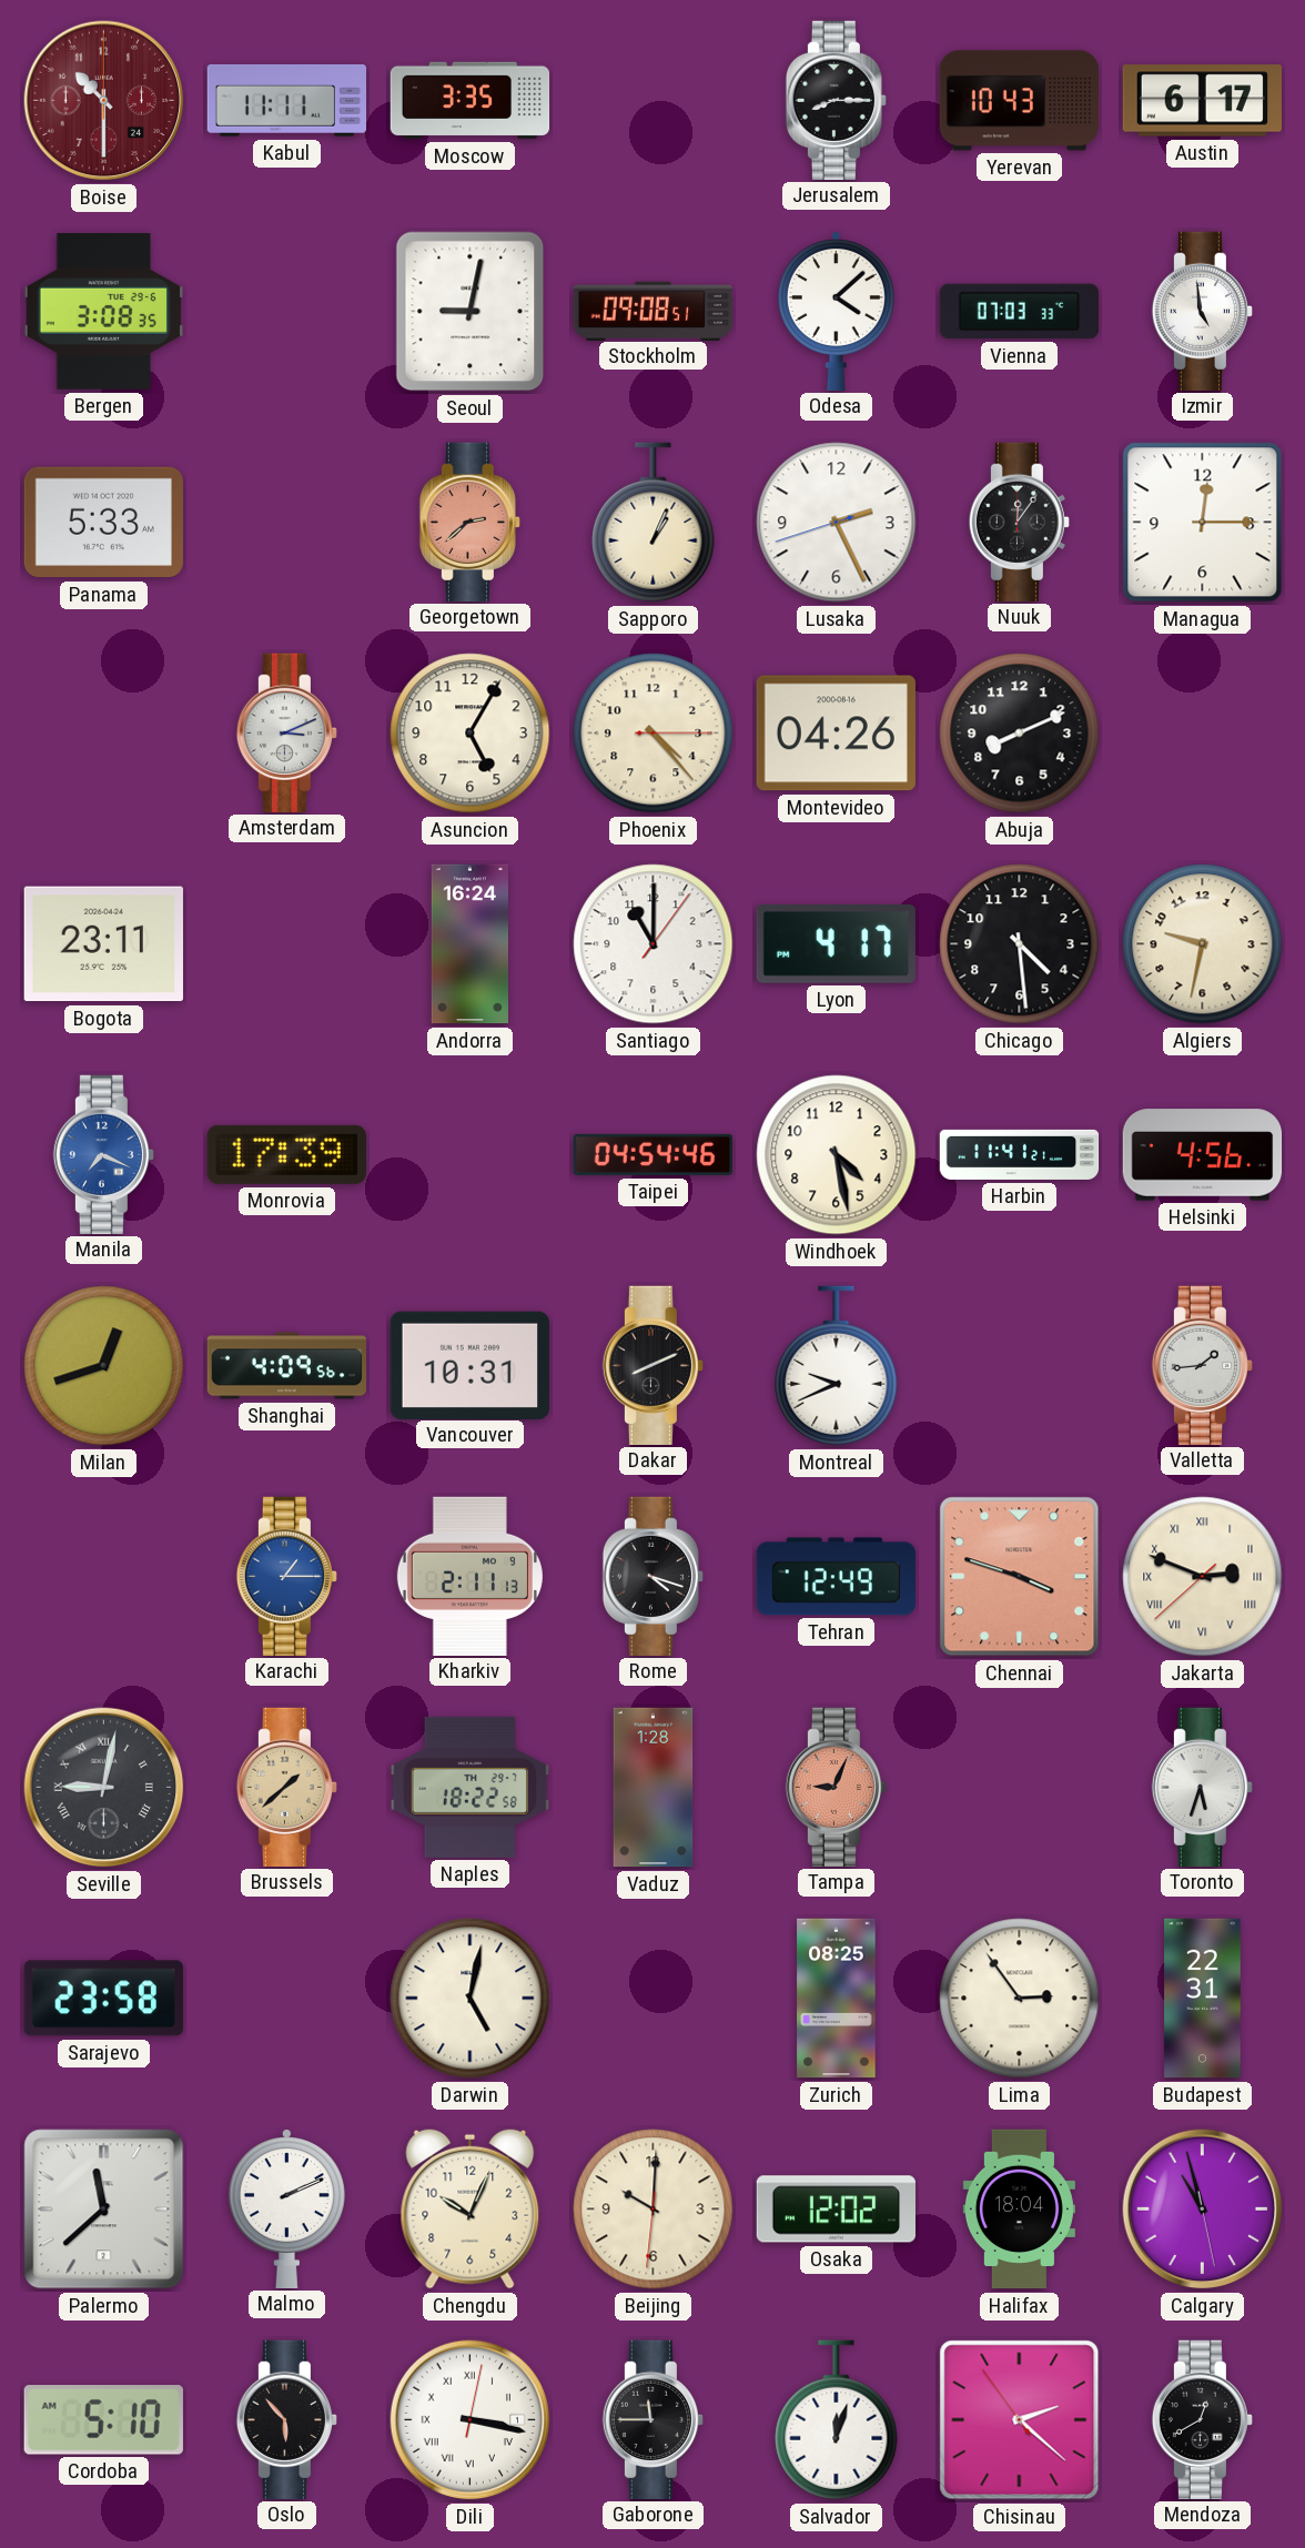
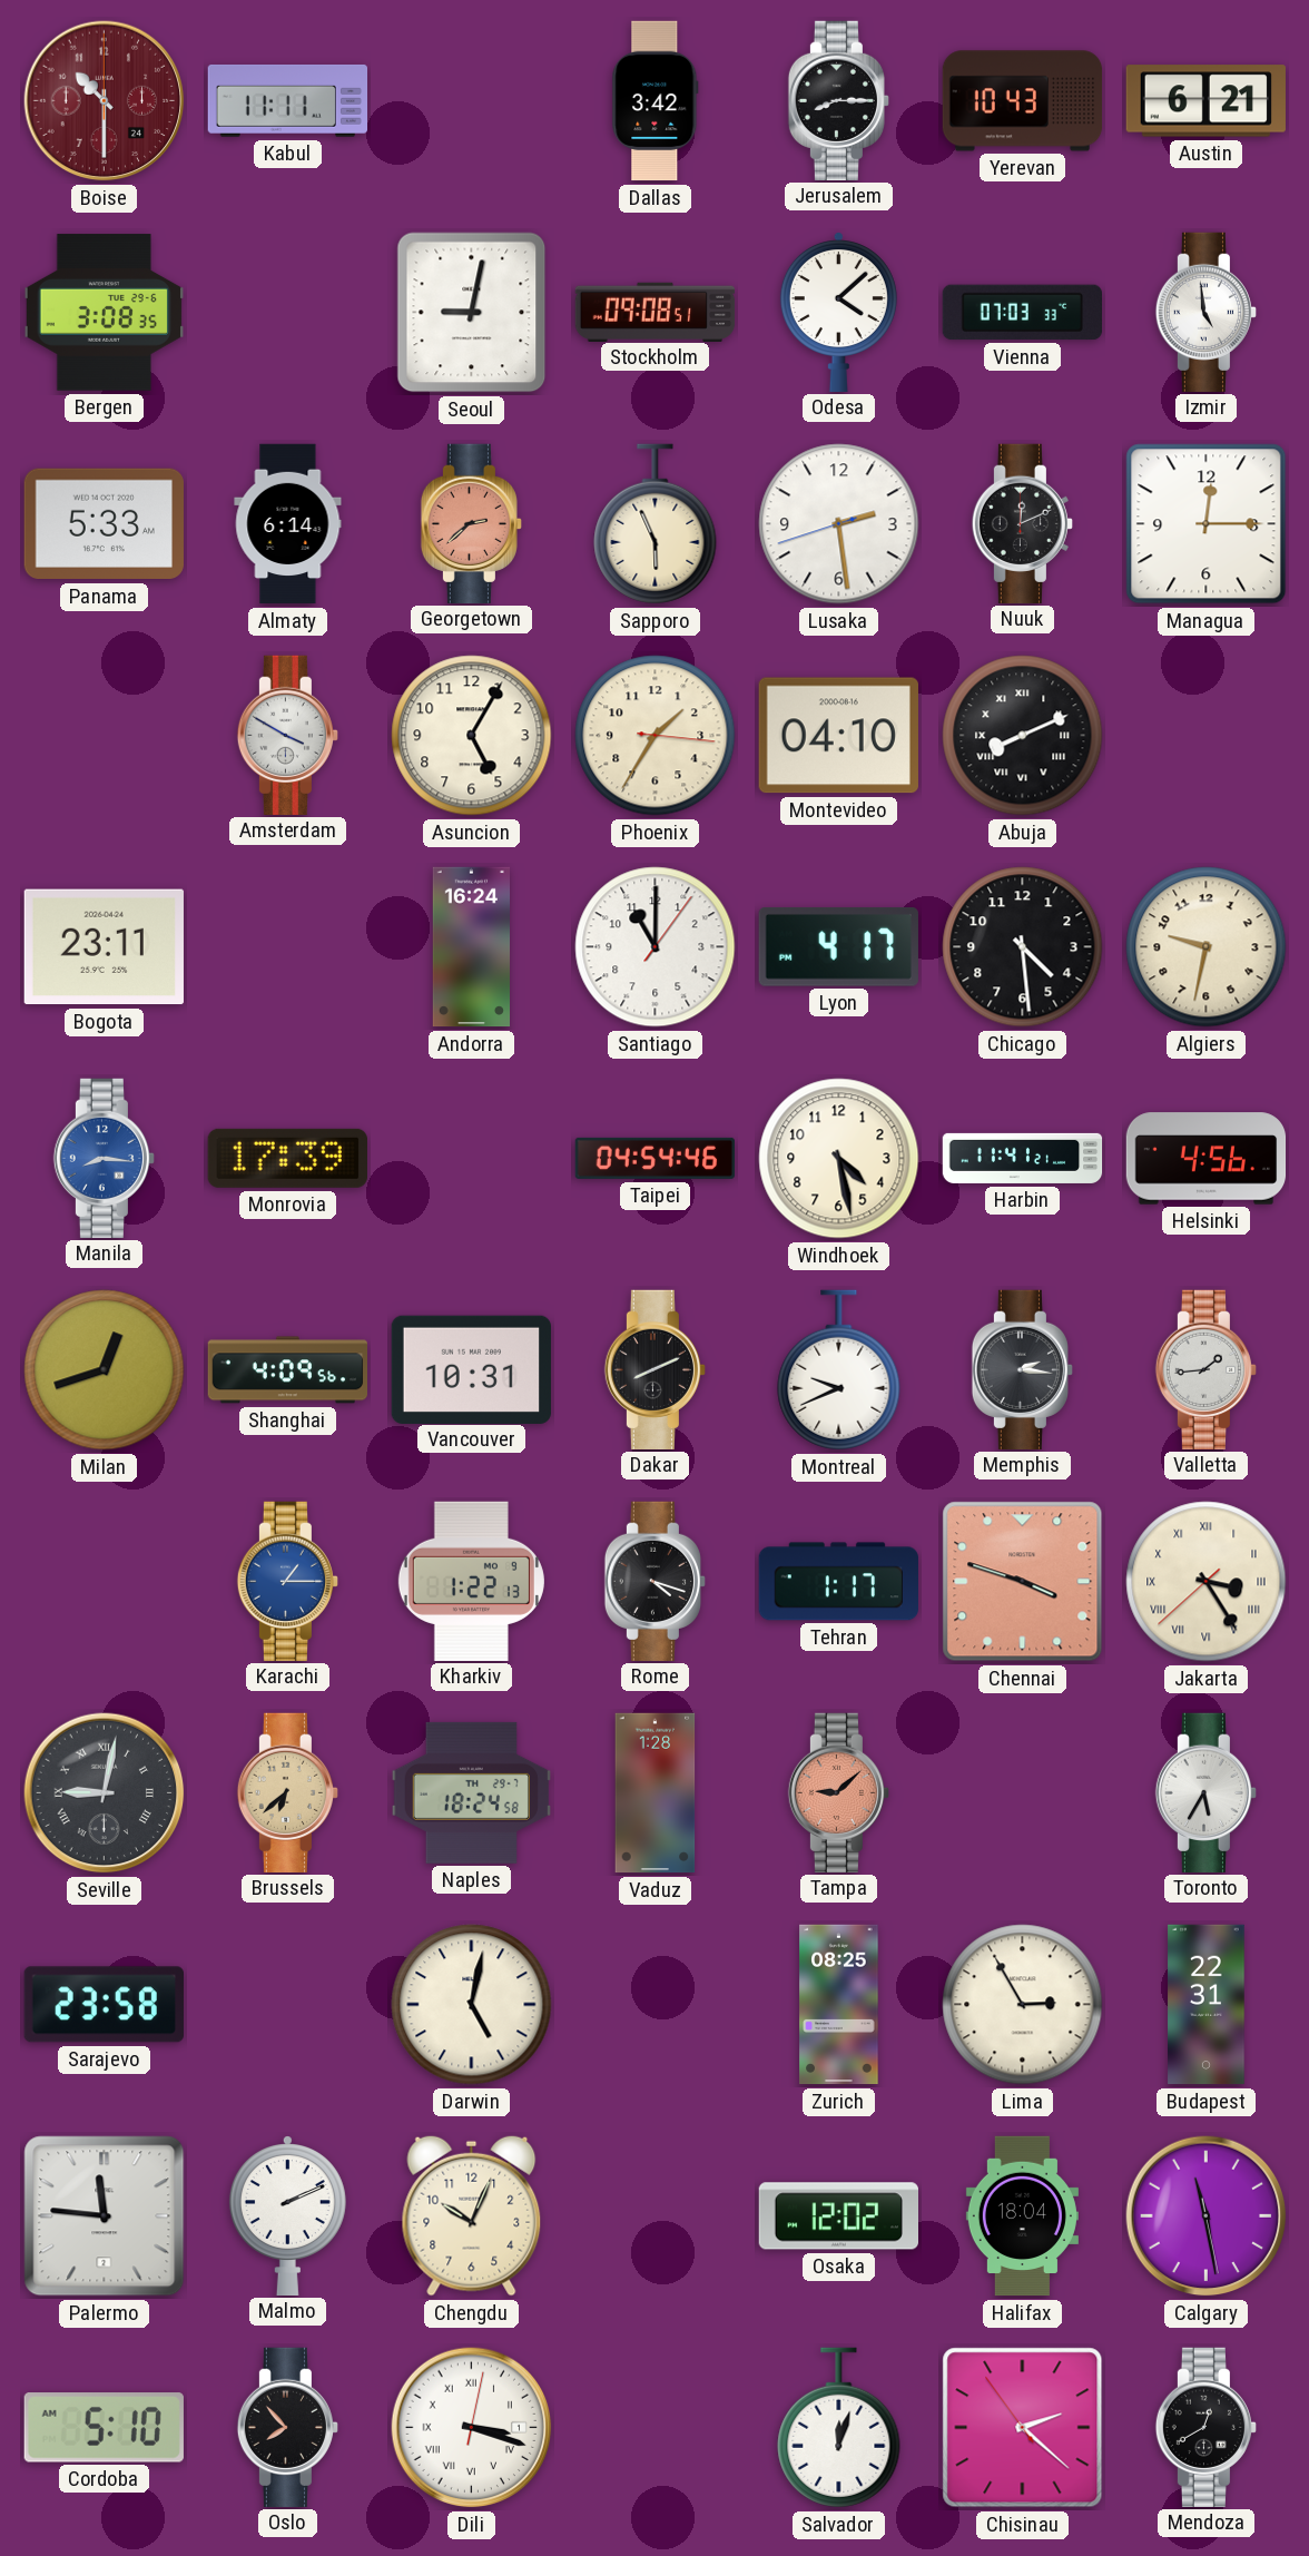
Moscow: 3:35 -> none
Dallas: none -> 3:42
Austin: 6:17 -> 6:21
Almaty: none -> 6:14
Sapporo: 1:04 -> 5:56
Lusaka: 2:25 -> 2:28
Nuuk: 12:06 -> 12:11
Amsterdam: 3:11 -> 3:50
Phoenix: 4:23 -> 1:35
Montevideo: 04:26 -> 04:10
Abuja numerals: Arabic -> Roman
Manila: 7:19 -> 8:16
Memphis: none -> 2:16
Kharkiv: 2:11 -> 1:22
Tehran: 12:49 -> 1:17
Jakarta: 2:48 -> 3:24
Brussels: 1:38 -> 6:38
Naples: 18:22 -> 18:24
Tampa: 9:04 -> 9:08
Toronto: 5:33 -> 5:35
Lima: 2:54 -> 2:55
Palermo: 11:38 -> 11:46
Beijing: 10:00 -> none
Calgary: 10:57 -> 11:28
Oslo: 5:53 -> 7:53
Dili: 3:17 -> 3:18
Gaborone: 11:45 -> none
